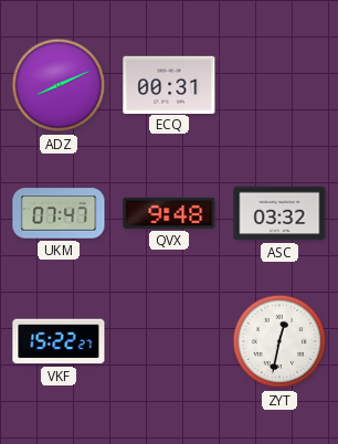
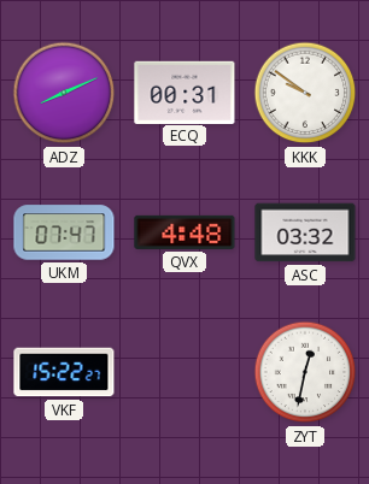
KKK: none -> 9:51
QVX: 9:48 -> 4:48
